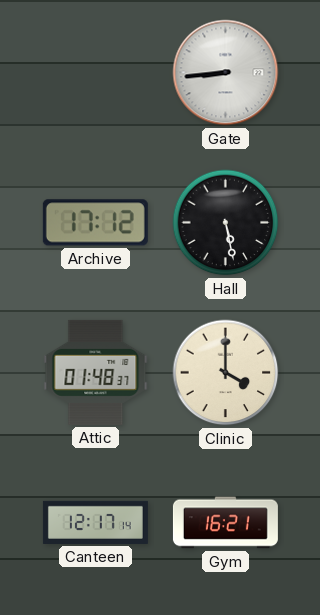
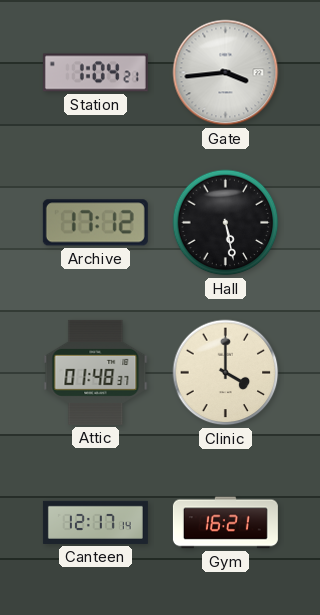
Station: none -> 1:04
Gate: 8:44 -> 3:44
